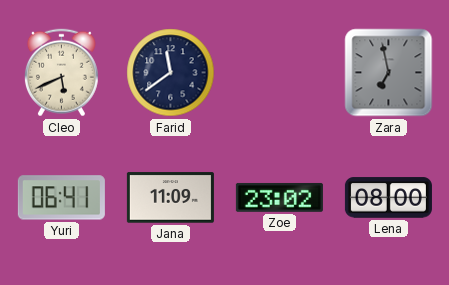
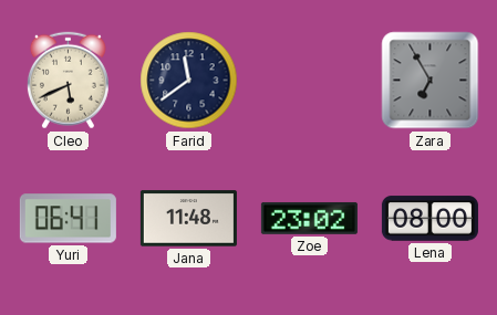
Zara: 6:58 -> 6:55
Jana: 11:09 -> 11:48
